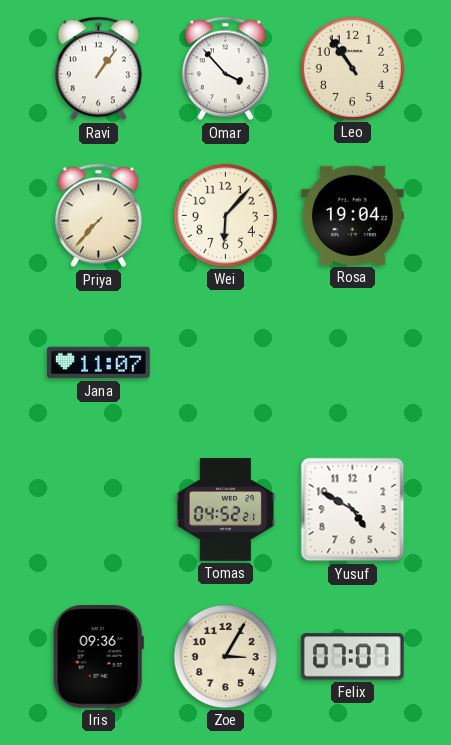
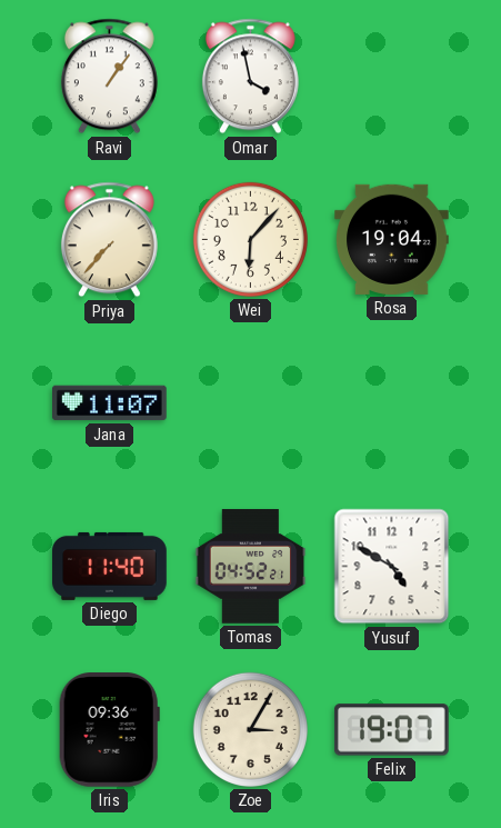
Omar: 3:53 -> 3:58
Leo: 10:54 -> none
Diego: none -> 11:40
Felix: 07:07 -> 19:07
